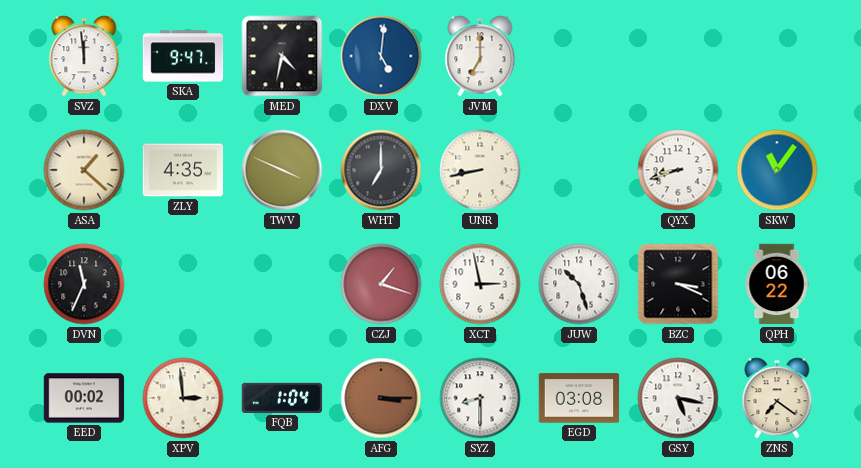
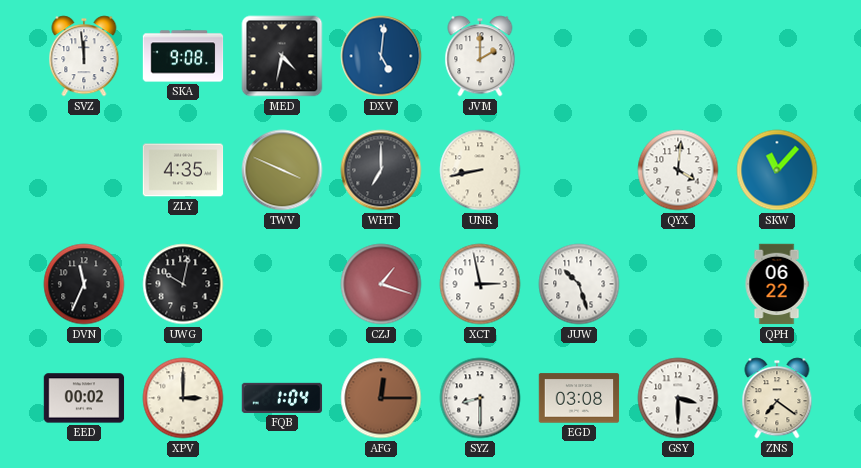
SKA: 9:47 -> 9:08
JVM: 7:00 -> 2:00
ASA: 1:22 -> none
QYX: 8:42 -> 4:01
SKW: 11:06 -> 11:07
UWG: none -> 10:02
BZC: 3:19 -> none
XPV: 2:59 -> 3:00
AFG: 3:15 -> 12:15
GSY: 5:17 -> 3:30
